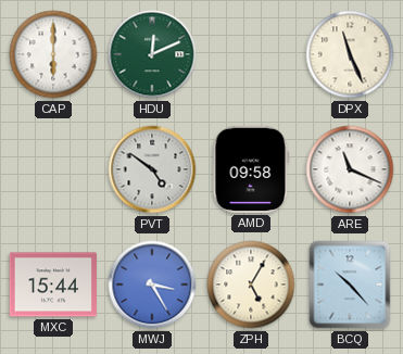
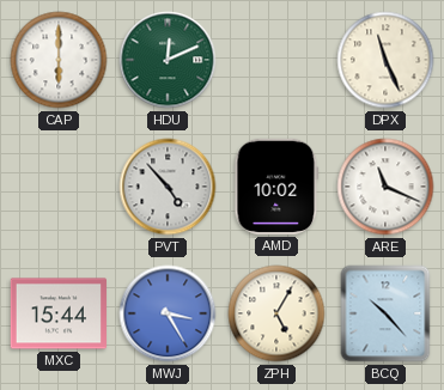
PVT: 4:51 -> 4:53
AMD: 09:58 -> 10:02
